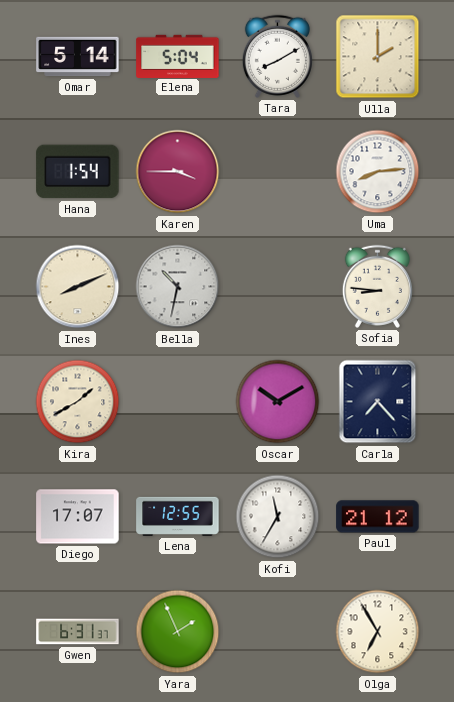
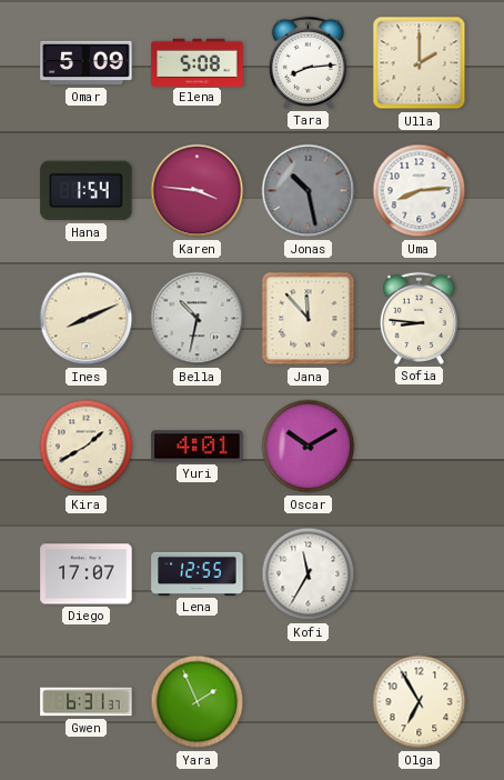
Omar: 5:14 -> 5:09
Elena: 5:04 -> 5:08
Tara: 8:10 -> 8:14
Karen: 3:45 -> 3:46
Jonas: none -> 10:28
Jana: none -> 11:53
Yuri: none -> 4:01
Carla: 7:23 -> none
Paul: 21:12 -> none
